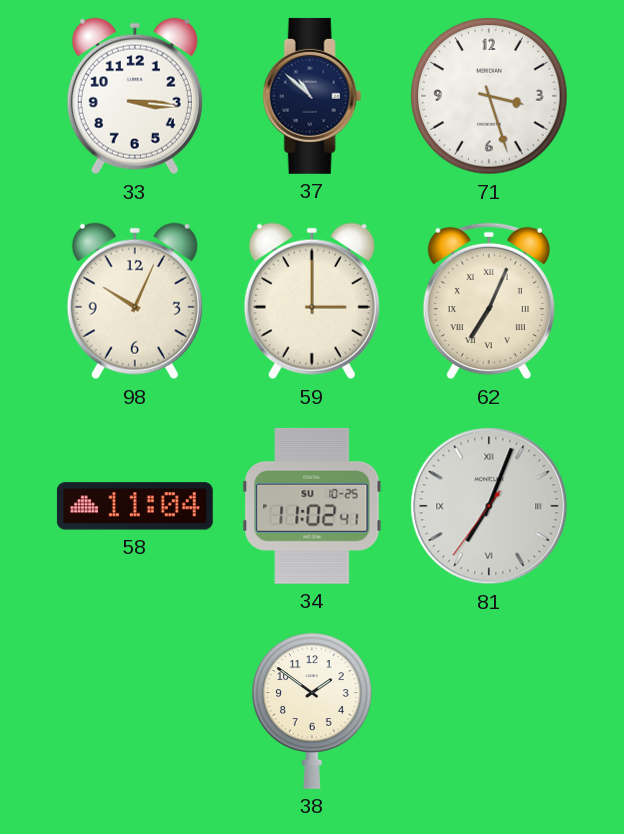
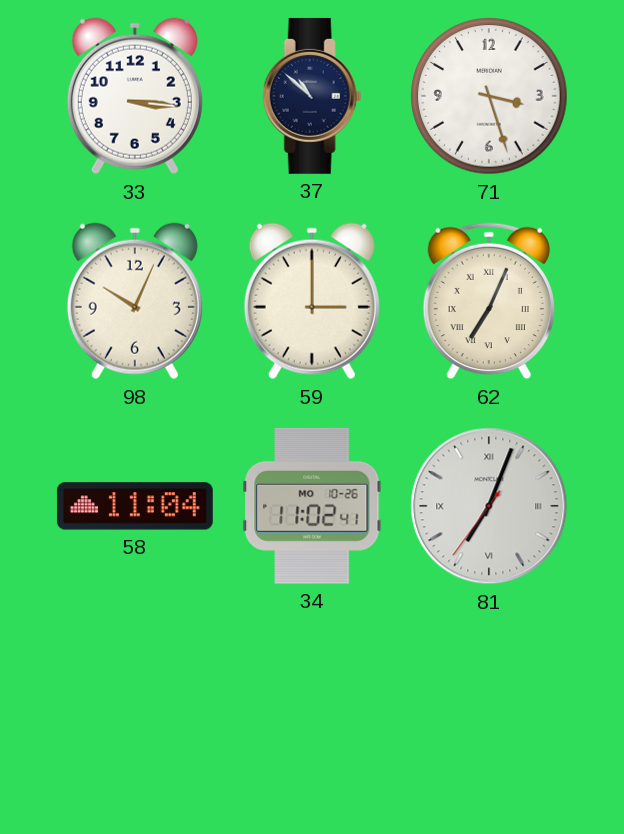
34 date: SU 10-25 -> MO 10-26
38: 1:51 -> none
